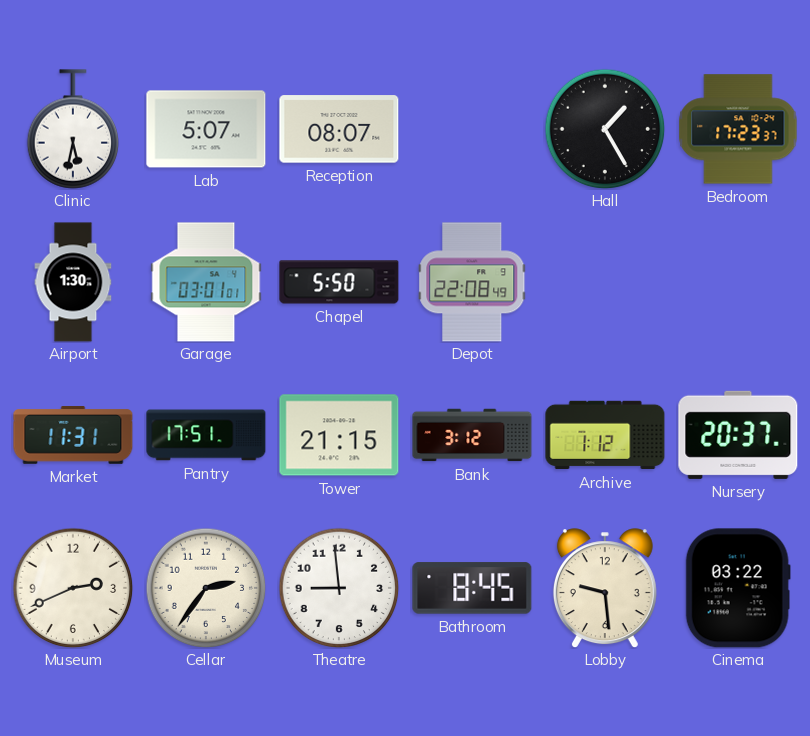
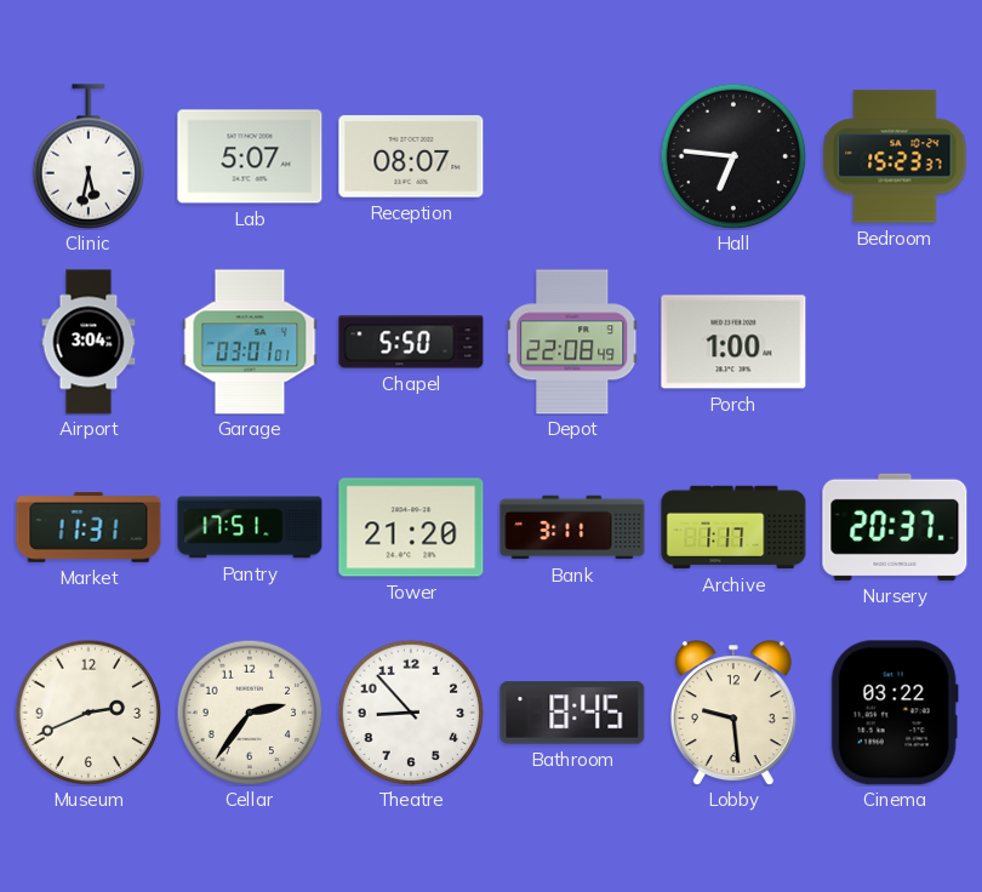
Hall: 1:25 -> 6:46
Bedroom: 17:23 -> 15:23
Airport: 1:30 -> 3:04
Porch: none -> 1:00
Tower: 21:15 -> 21:20
Bank: 3:12 -> 3:11
Archive: 1:12 -> 1:17
Theatre: 8:59 -> 8:53
